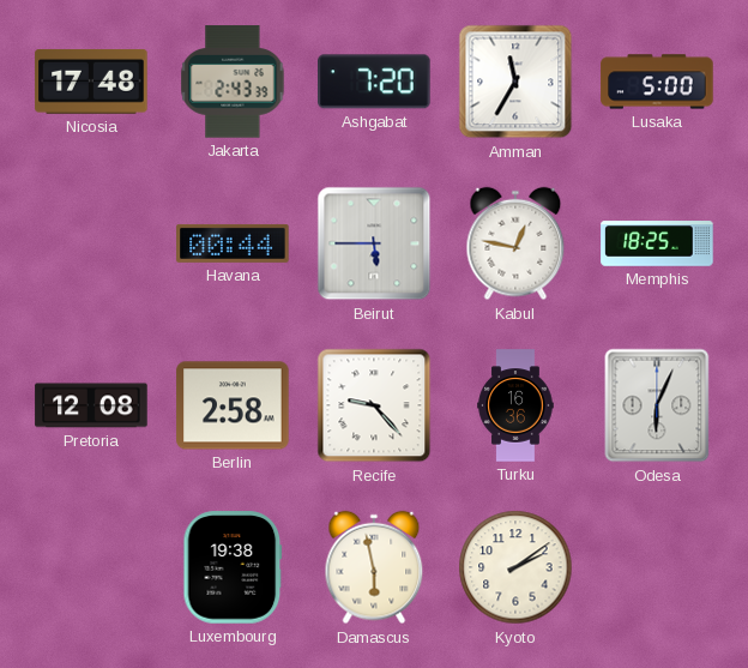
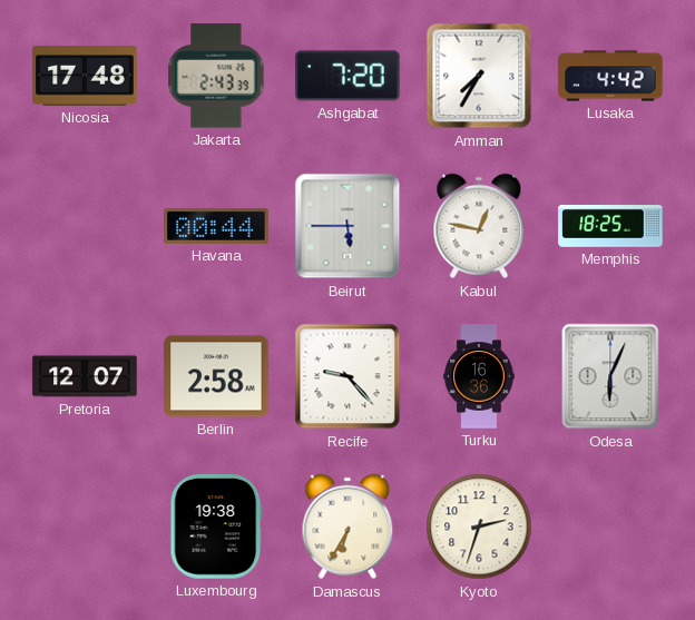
Amman: 11:35 -> 7:35
Lusaka: 5:00 -> 4:42
Pretoria: 12:08 -> 12:07
Damascus: 5:58 -> 6:35
Kyoto: 2:09 -> 2:33
